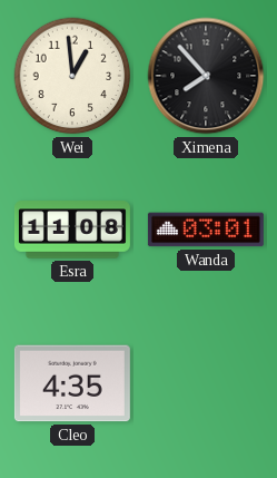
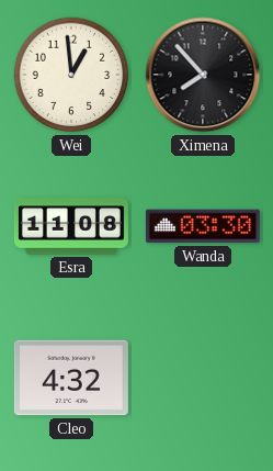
Wanda: 03:01 -> 03:30
Cleo: 4:35 -> 4:32
